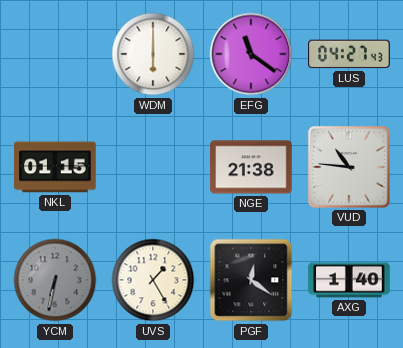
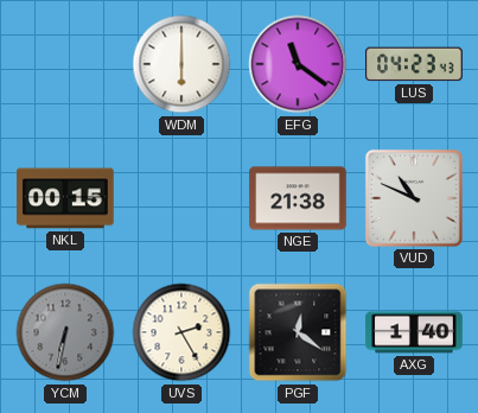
LUS: 04:27 -> 04:23
NKL: 01:15 -> 00:15
VUD: 10:46 -> 10:49
UVS: 1:25 -> 2:25
